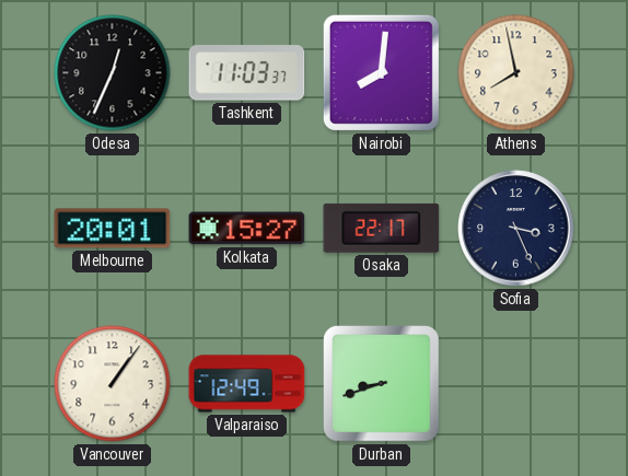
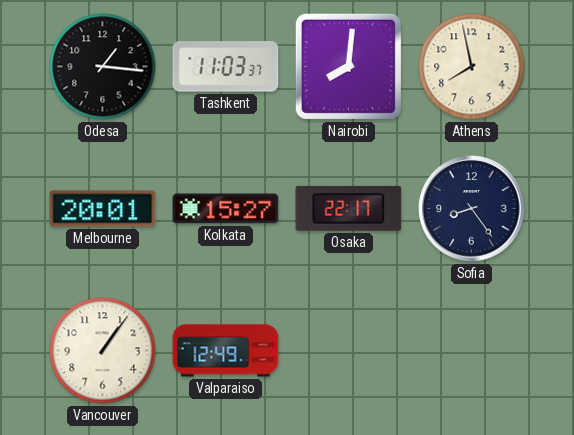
Odesa: 12:34 -> 1:16
Sofia: 3:26 -> 8:24
Durban: 8:42 -> none
